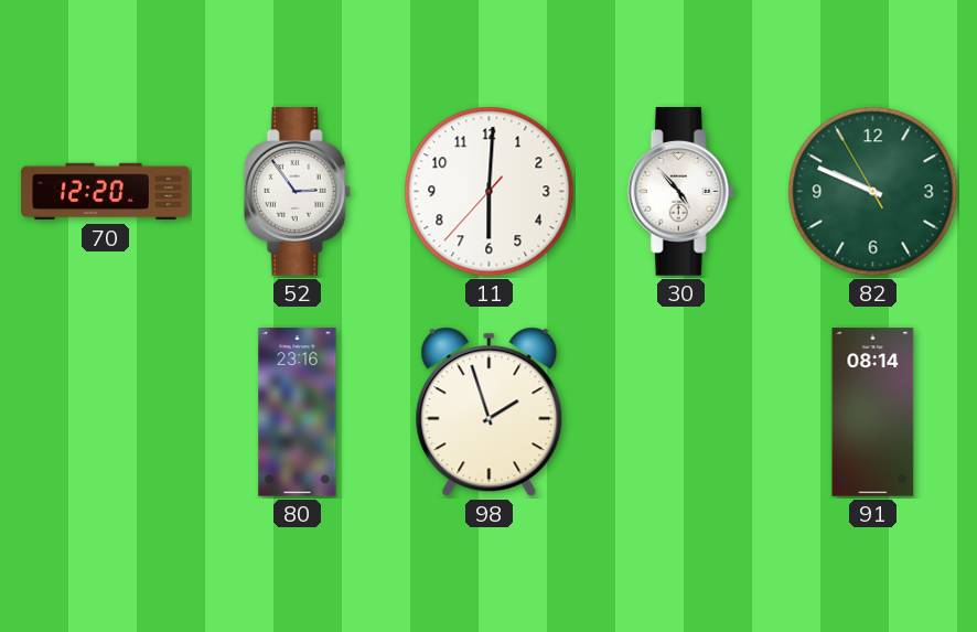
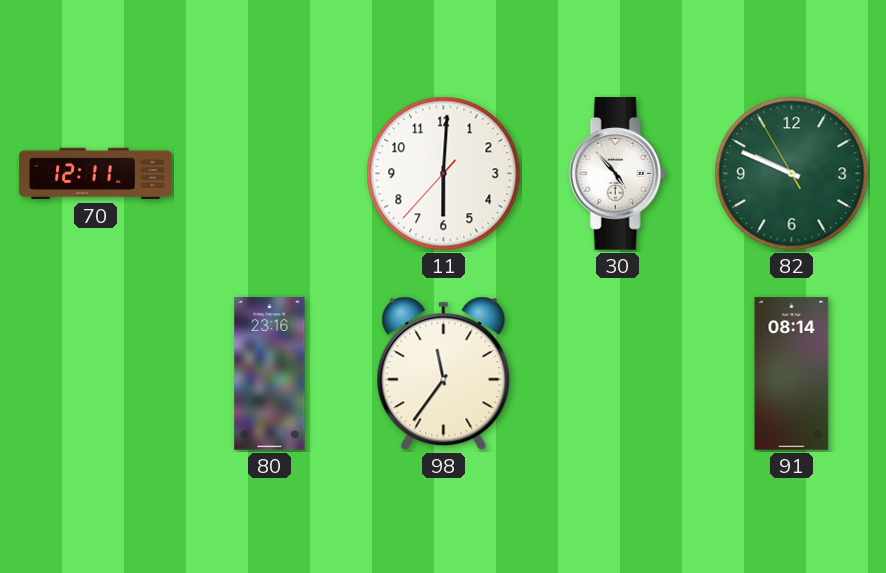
70: 12:20 -> 12:11
52: 2:54 -> none
98: 1:57 -> 11:36
